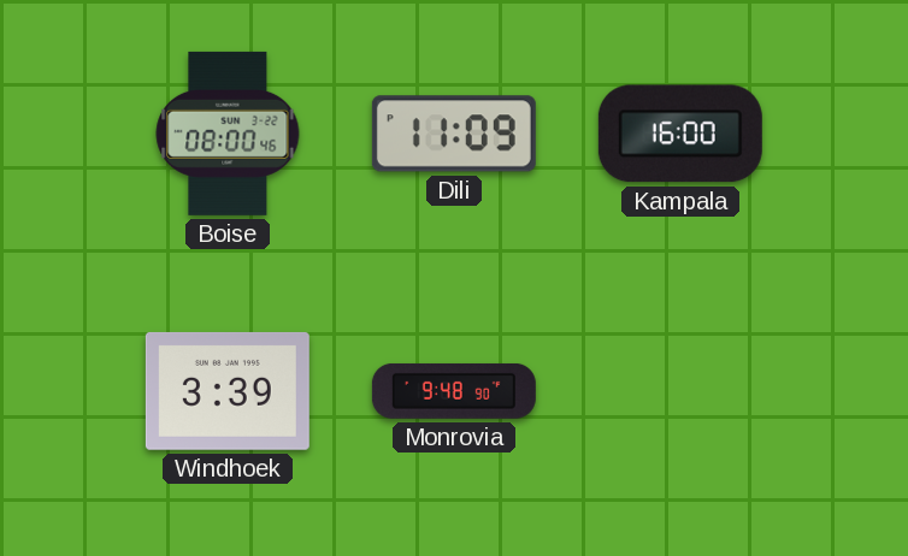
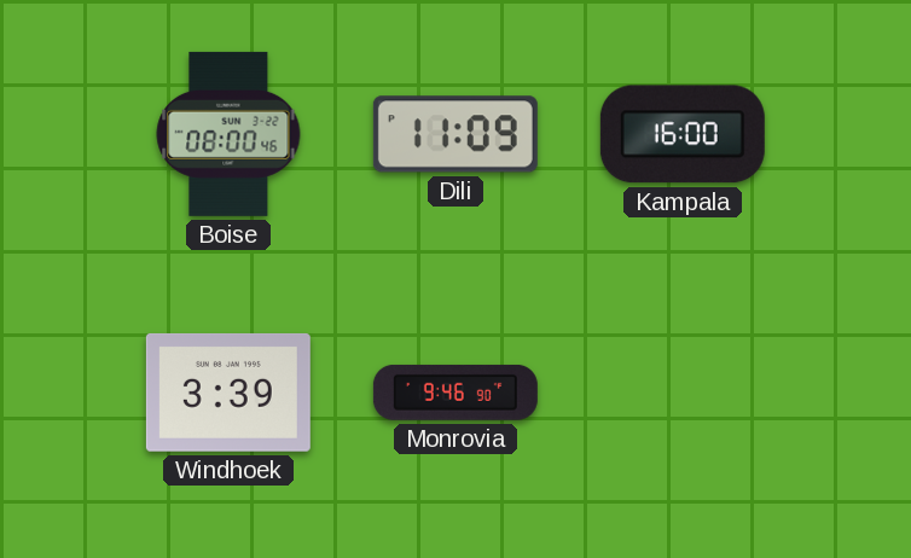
Monrovia: 9:48 -> 9:46
